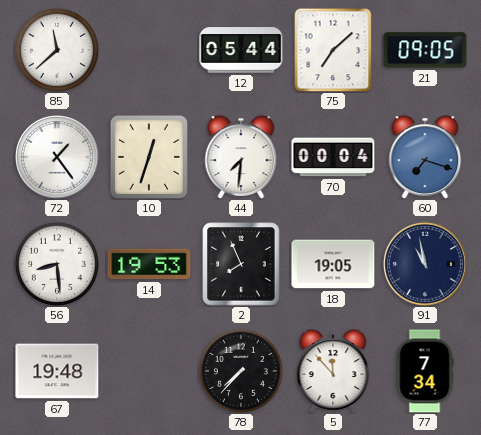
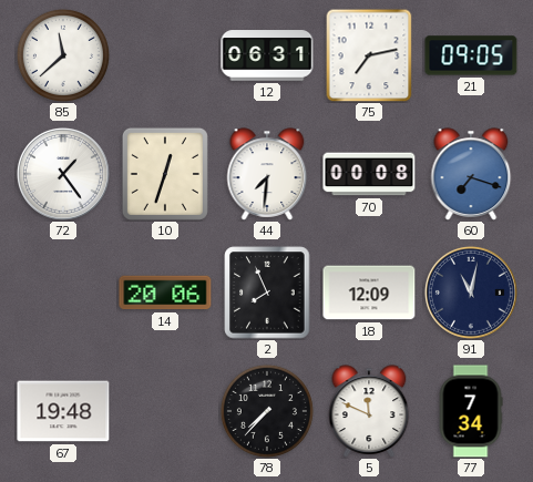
12: 05:44 -> 06:31
75: 7:08 -> 7:13
70: 00:04 -> 00:08
56: 8:29 -> none
14: 19:53 -> 20:06
18: 19:05 -> 12:09
91: 10:58 -> 11:02
5: 11:53 -> 11:49
